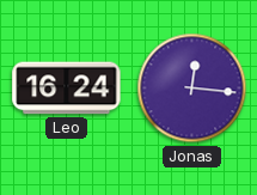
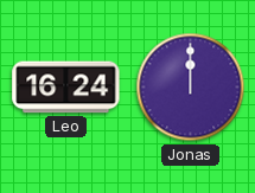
Jonas: 12:16 -> 12:00
